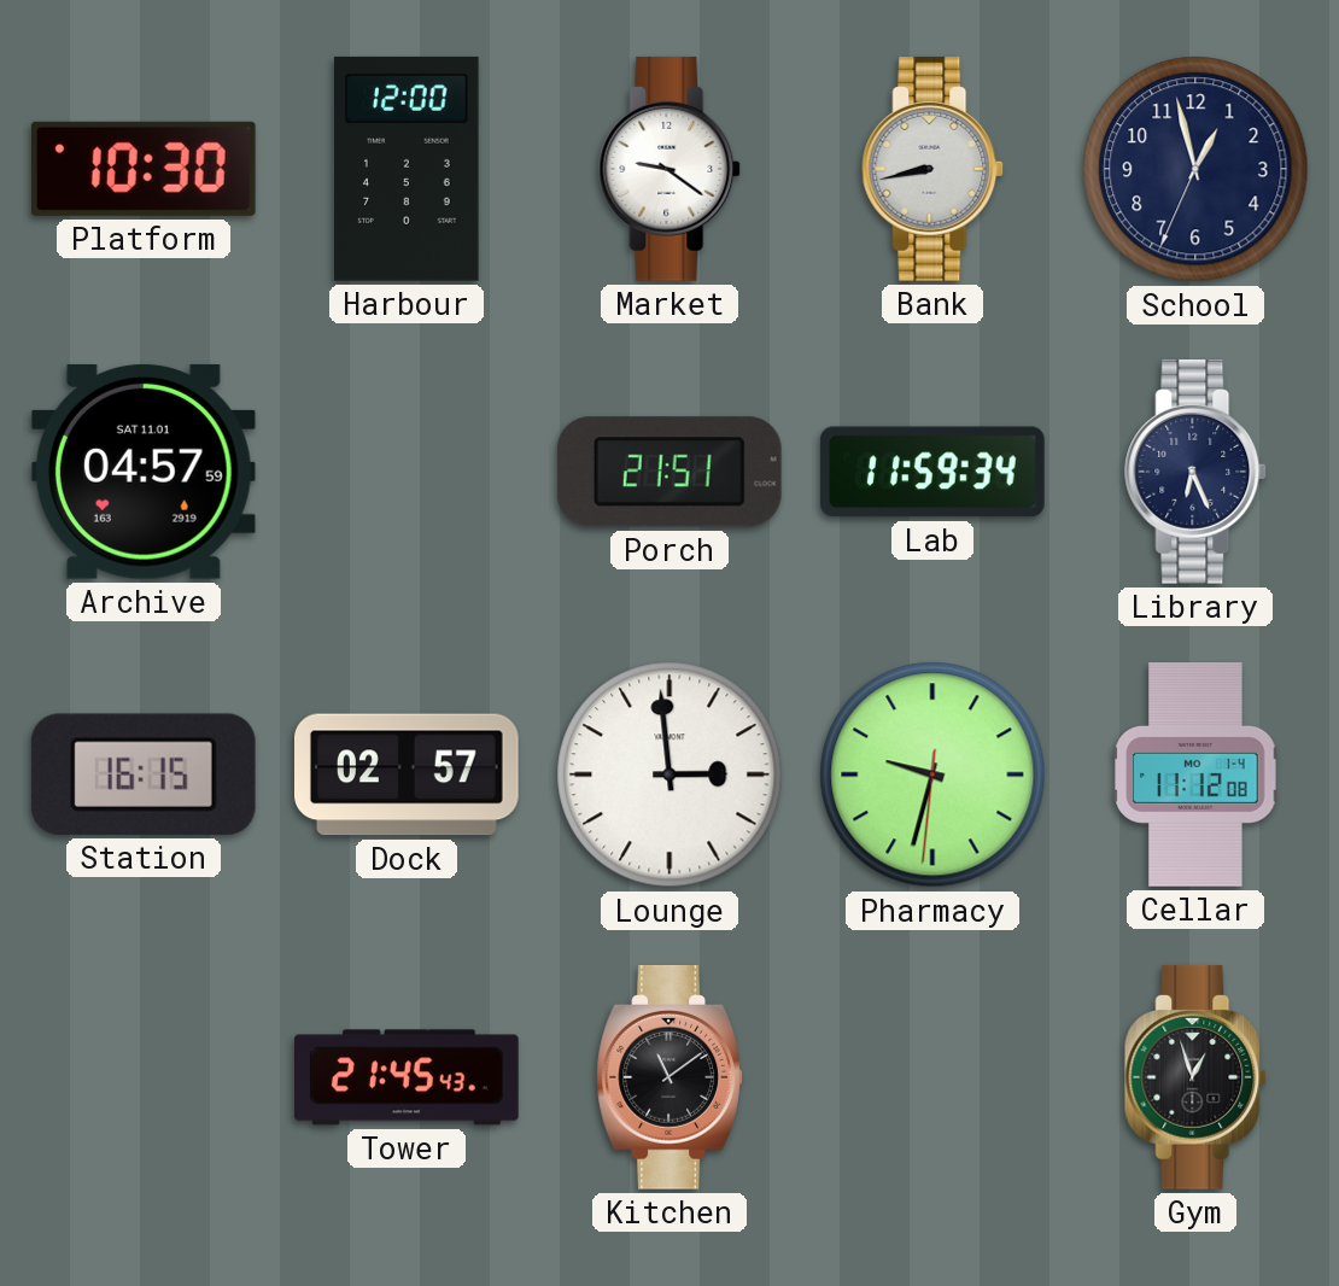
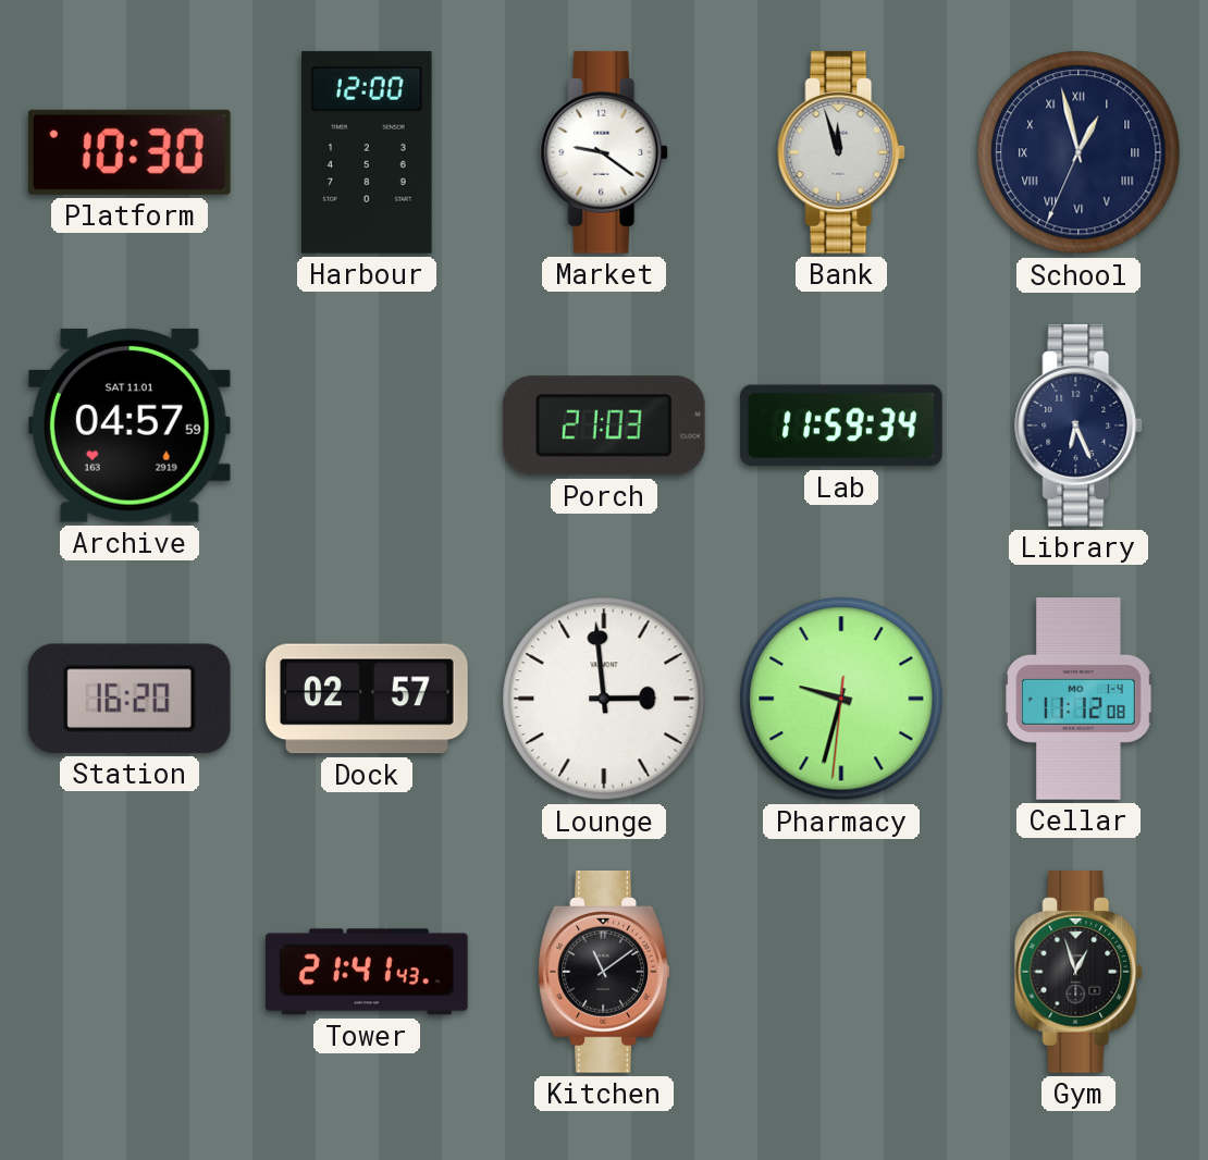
Bank: 8:43 -> 11:57
School numerals: Arabic -> Roman
Porch: 21:51 -> 21:03
Station: 16:15 -> 16:20
Tower: 21:45 -> 21:41
